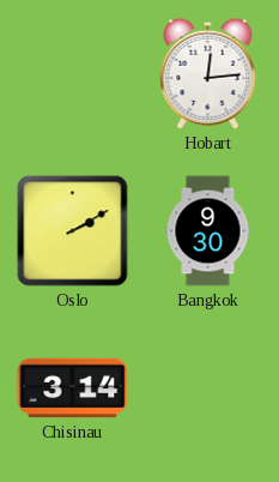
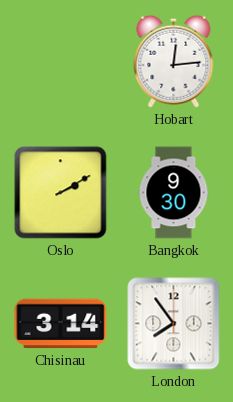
London: none -> 7:54
